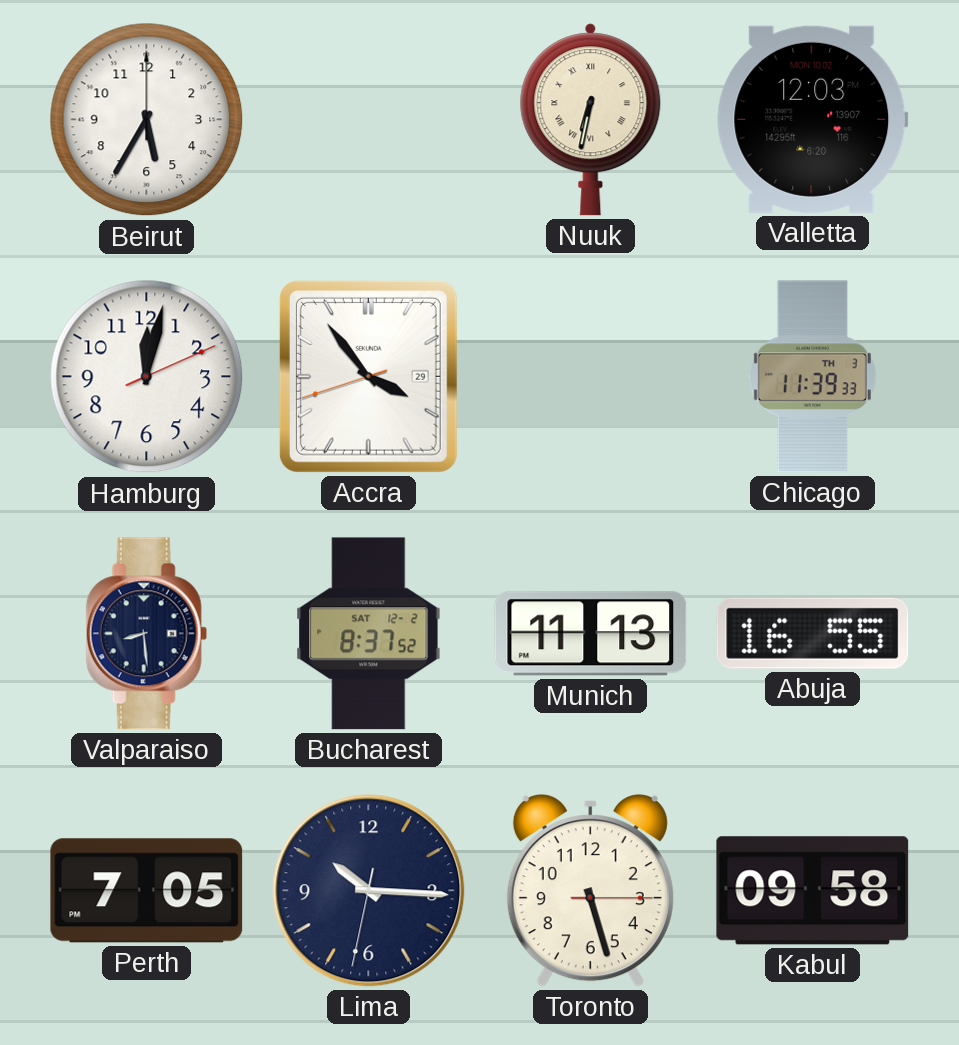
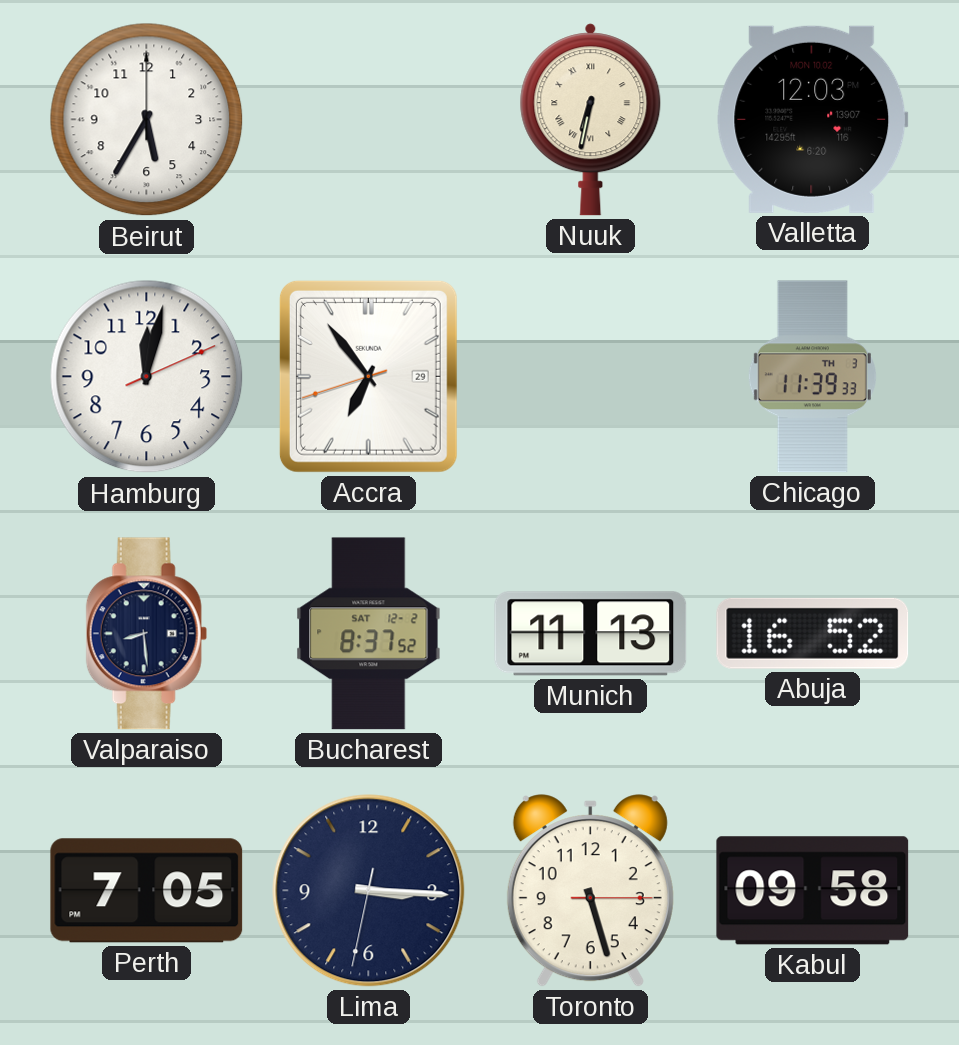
Accra: 3:53 -> 6:53
Abuja: 16:55 -> 16:52
Lima: 10:15 -> 3:15
